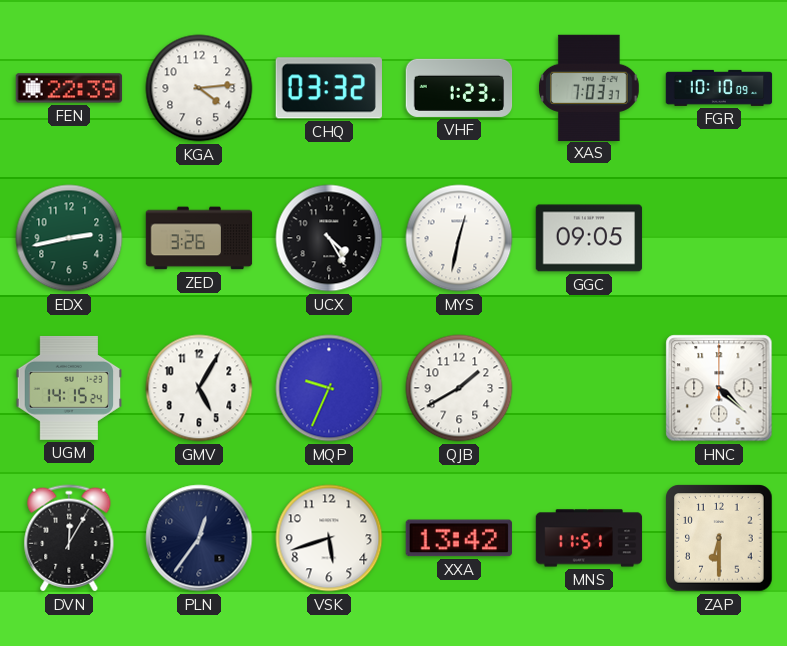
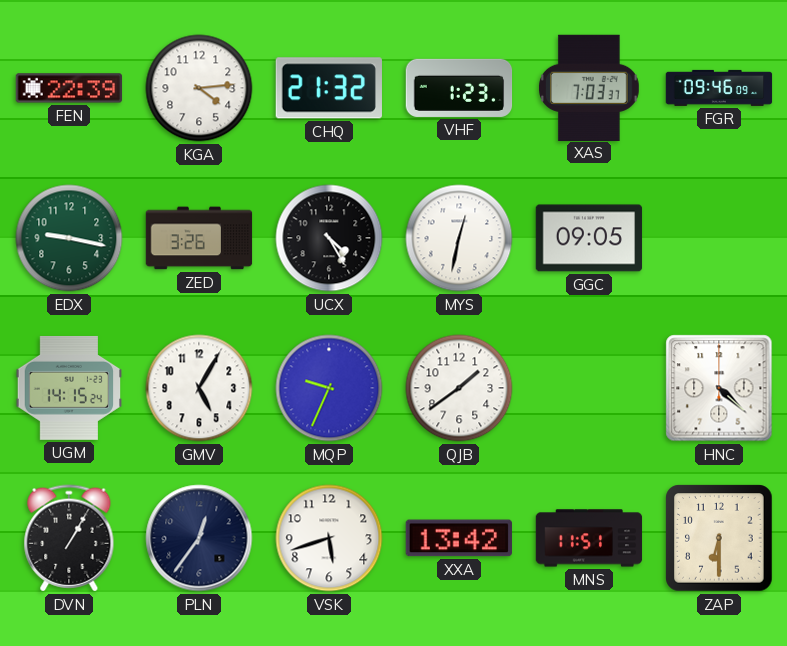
CHQ: 03:32 -> 21:32
FGR: 10:10 -> 09:46
EDX: 2:43 -> 9:17
QJB: 1:40 -> 1:39
DVN: 12:05 -> 1:05
